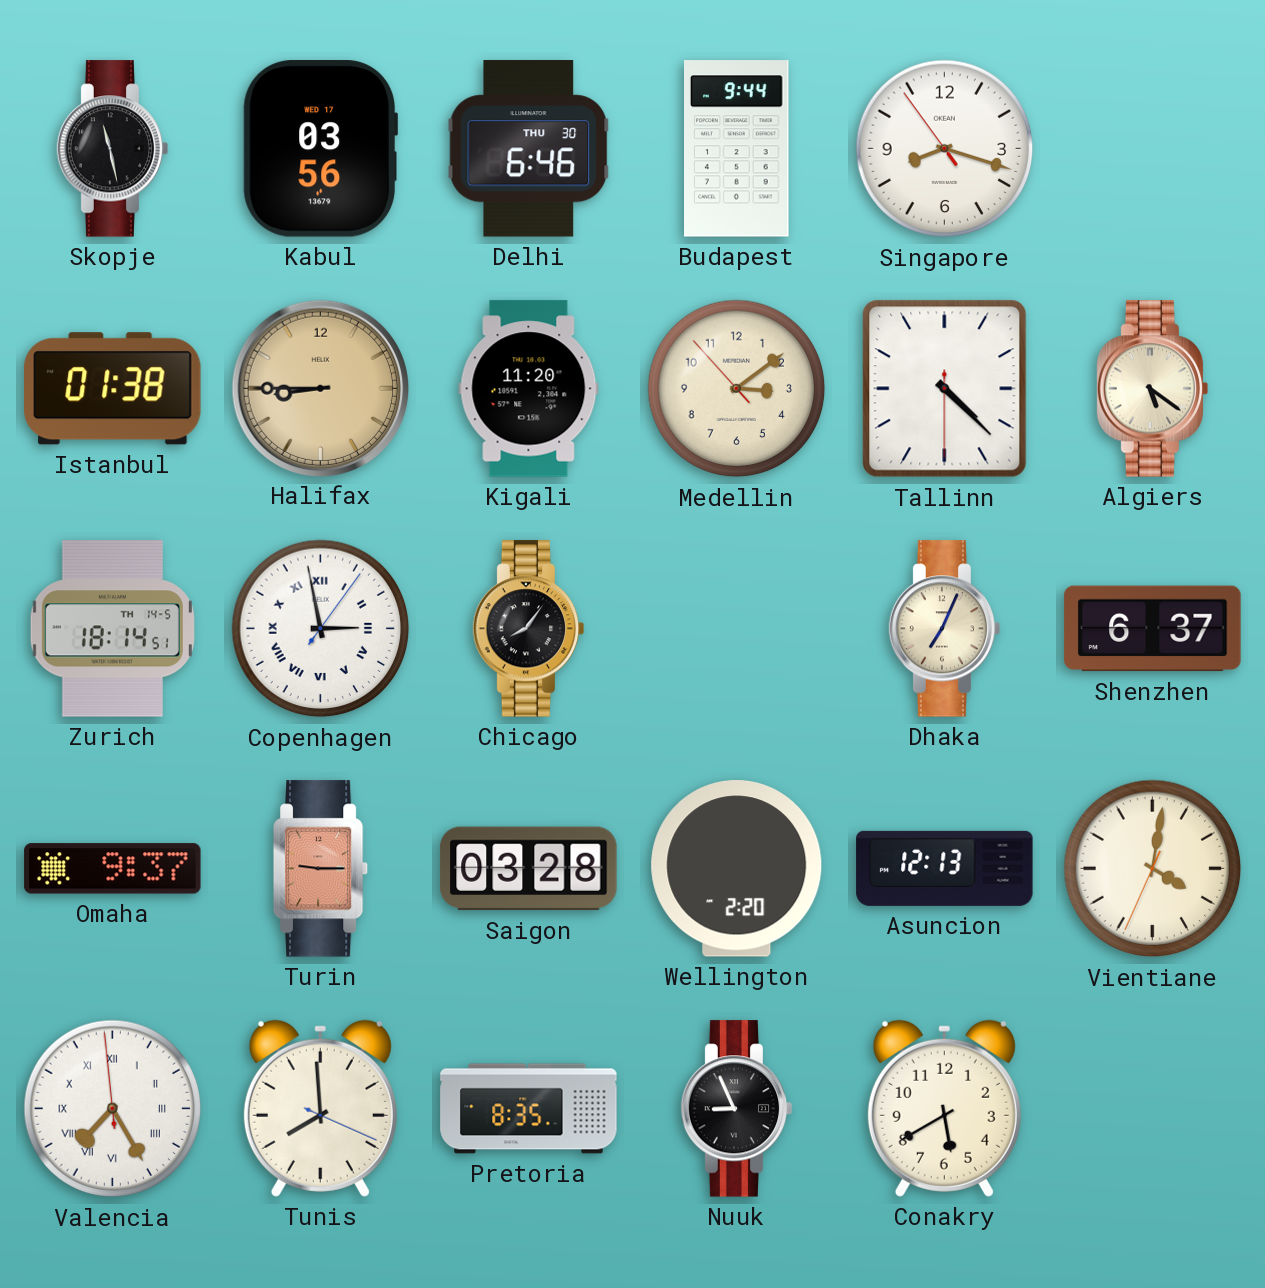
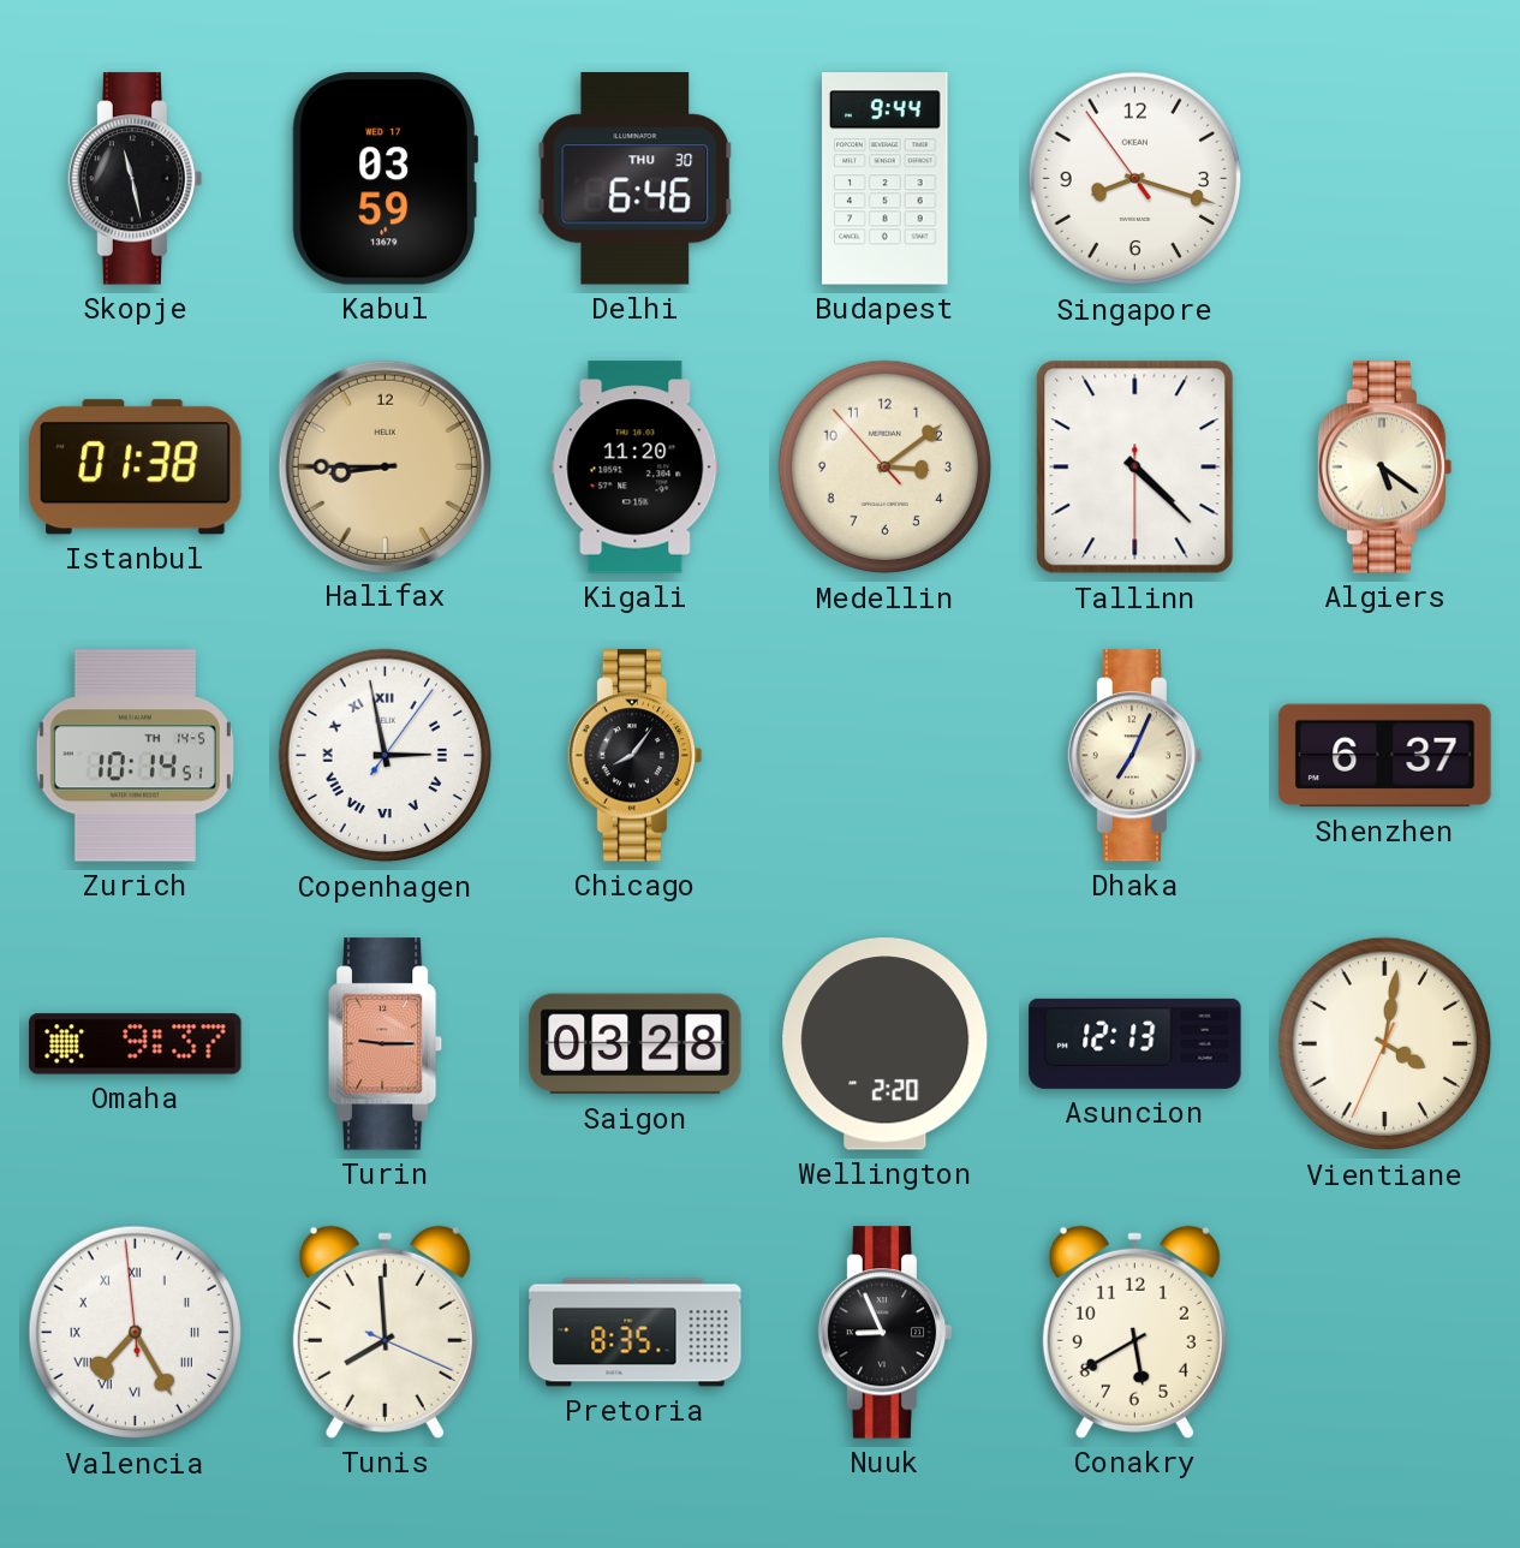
Kabul: 03:56 -> 03:59
Zurich: 18:14 -> 10:14
